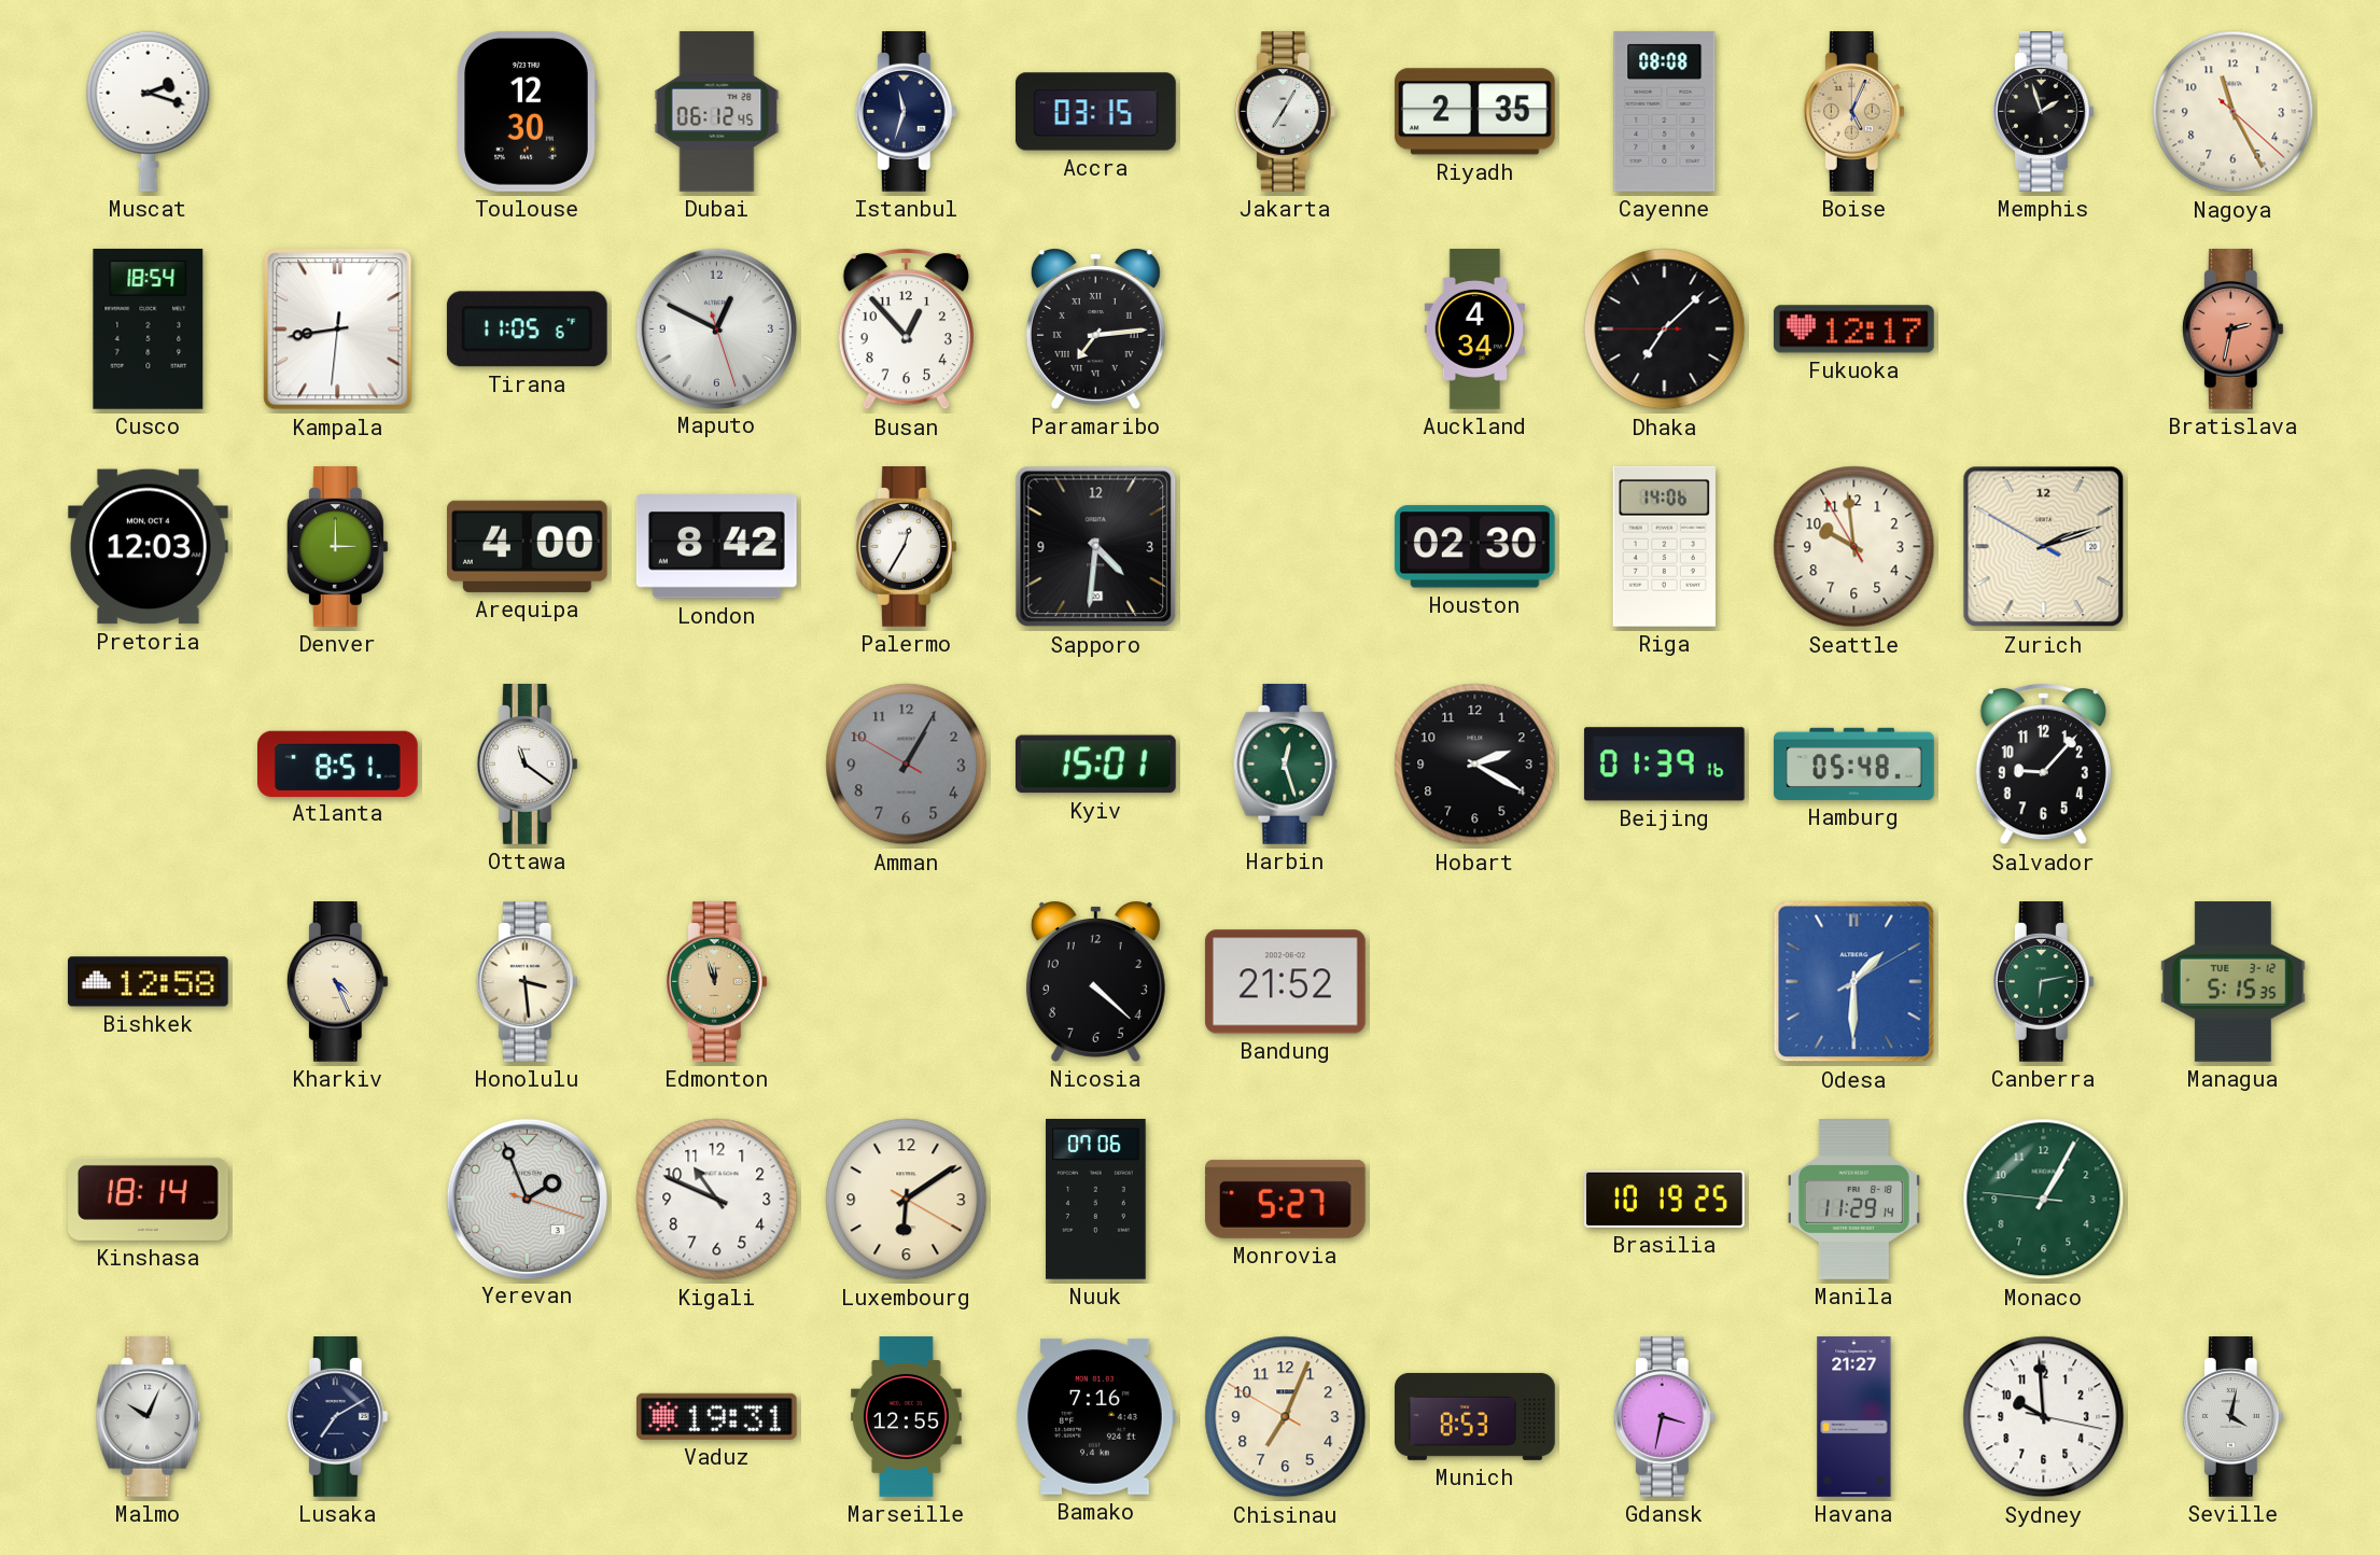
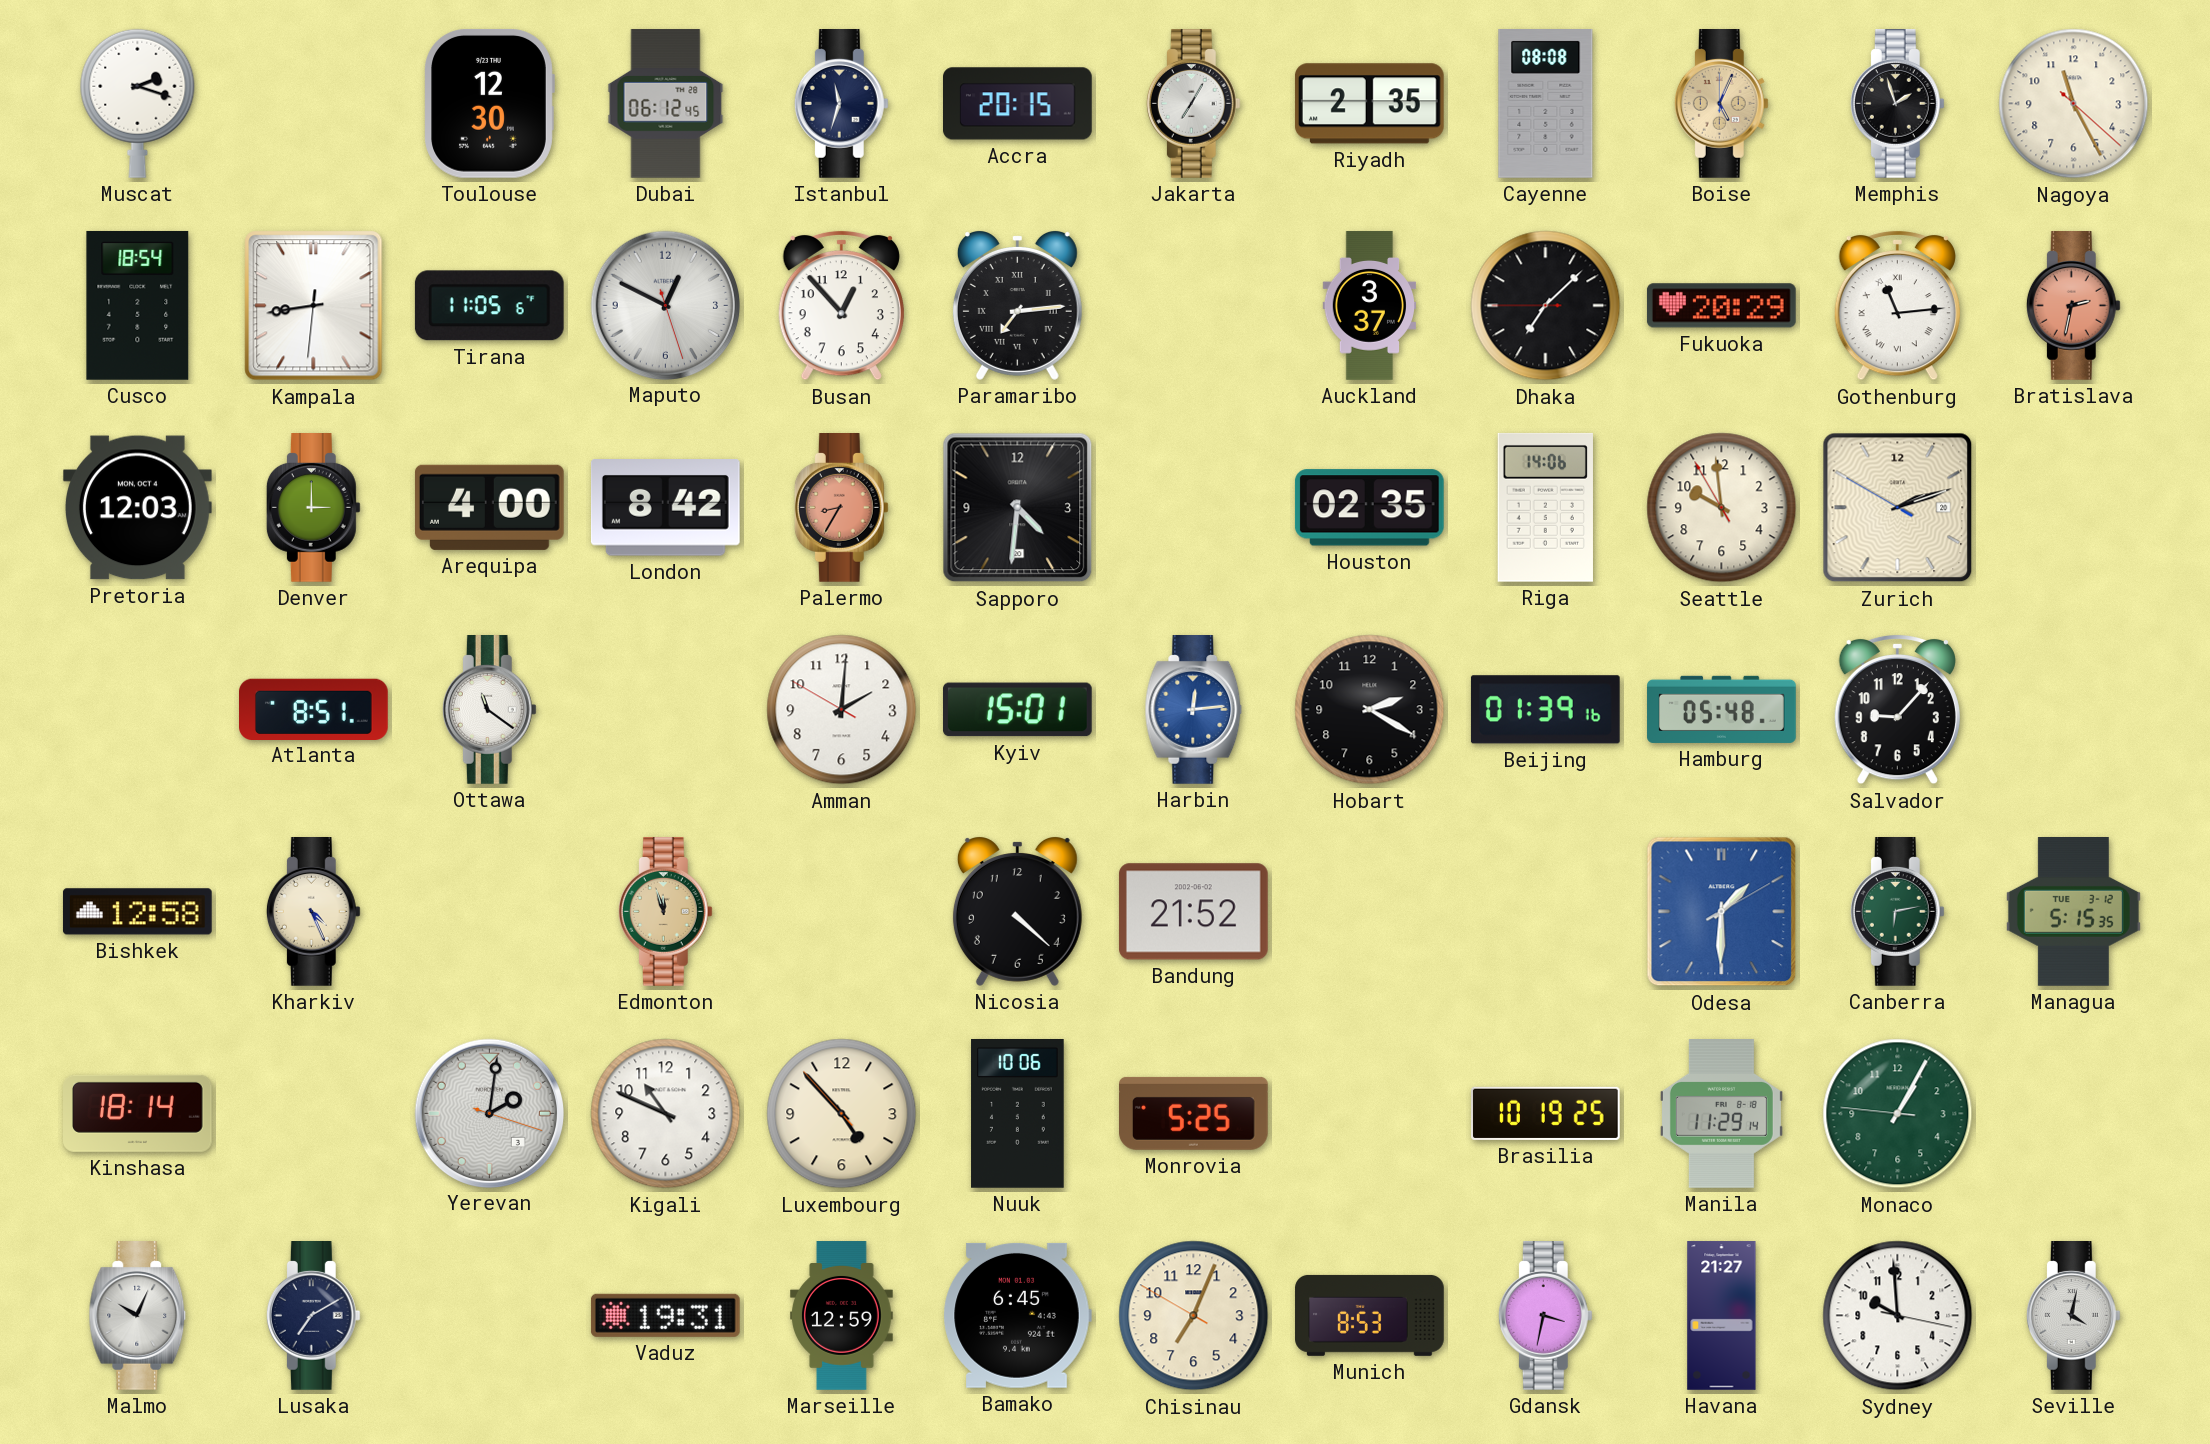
Accra: 03:15 -> 20:15
Auckland: 4:34 -> 3:37
Fukuoka: 12:17 -> 20:29
Gothenburg: none -> 11:14
Palermo: 12:35 -> 8:35
Palermo dial: white -> salmon
Houston: 02:30 -> 02:35
Amman: 1:04 -> 2:00
Amman dial: grey -> white
Harbin: 12:27 -> 12:14
Harbin dial: green -> blue
Honolulu: 3:29 -> none
Yerevan: 1:56 -> 2:01
Luxembourg: 6:09 -> 4:52
Nuuk: 07:06 -> 10:06
Monrovia: 5:27 -> 5:25
Marseille: 12:55 -> 12:59
Bamako: 7:16 -> 6:45
